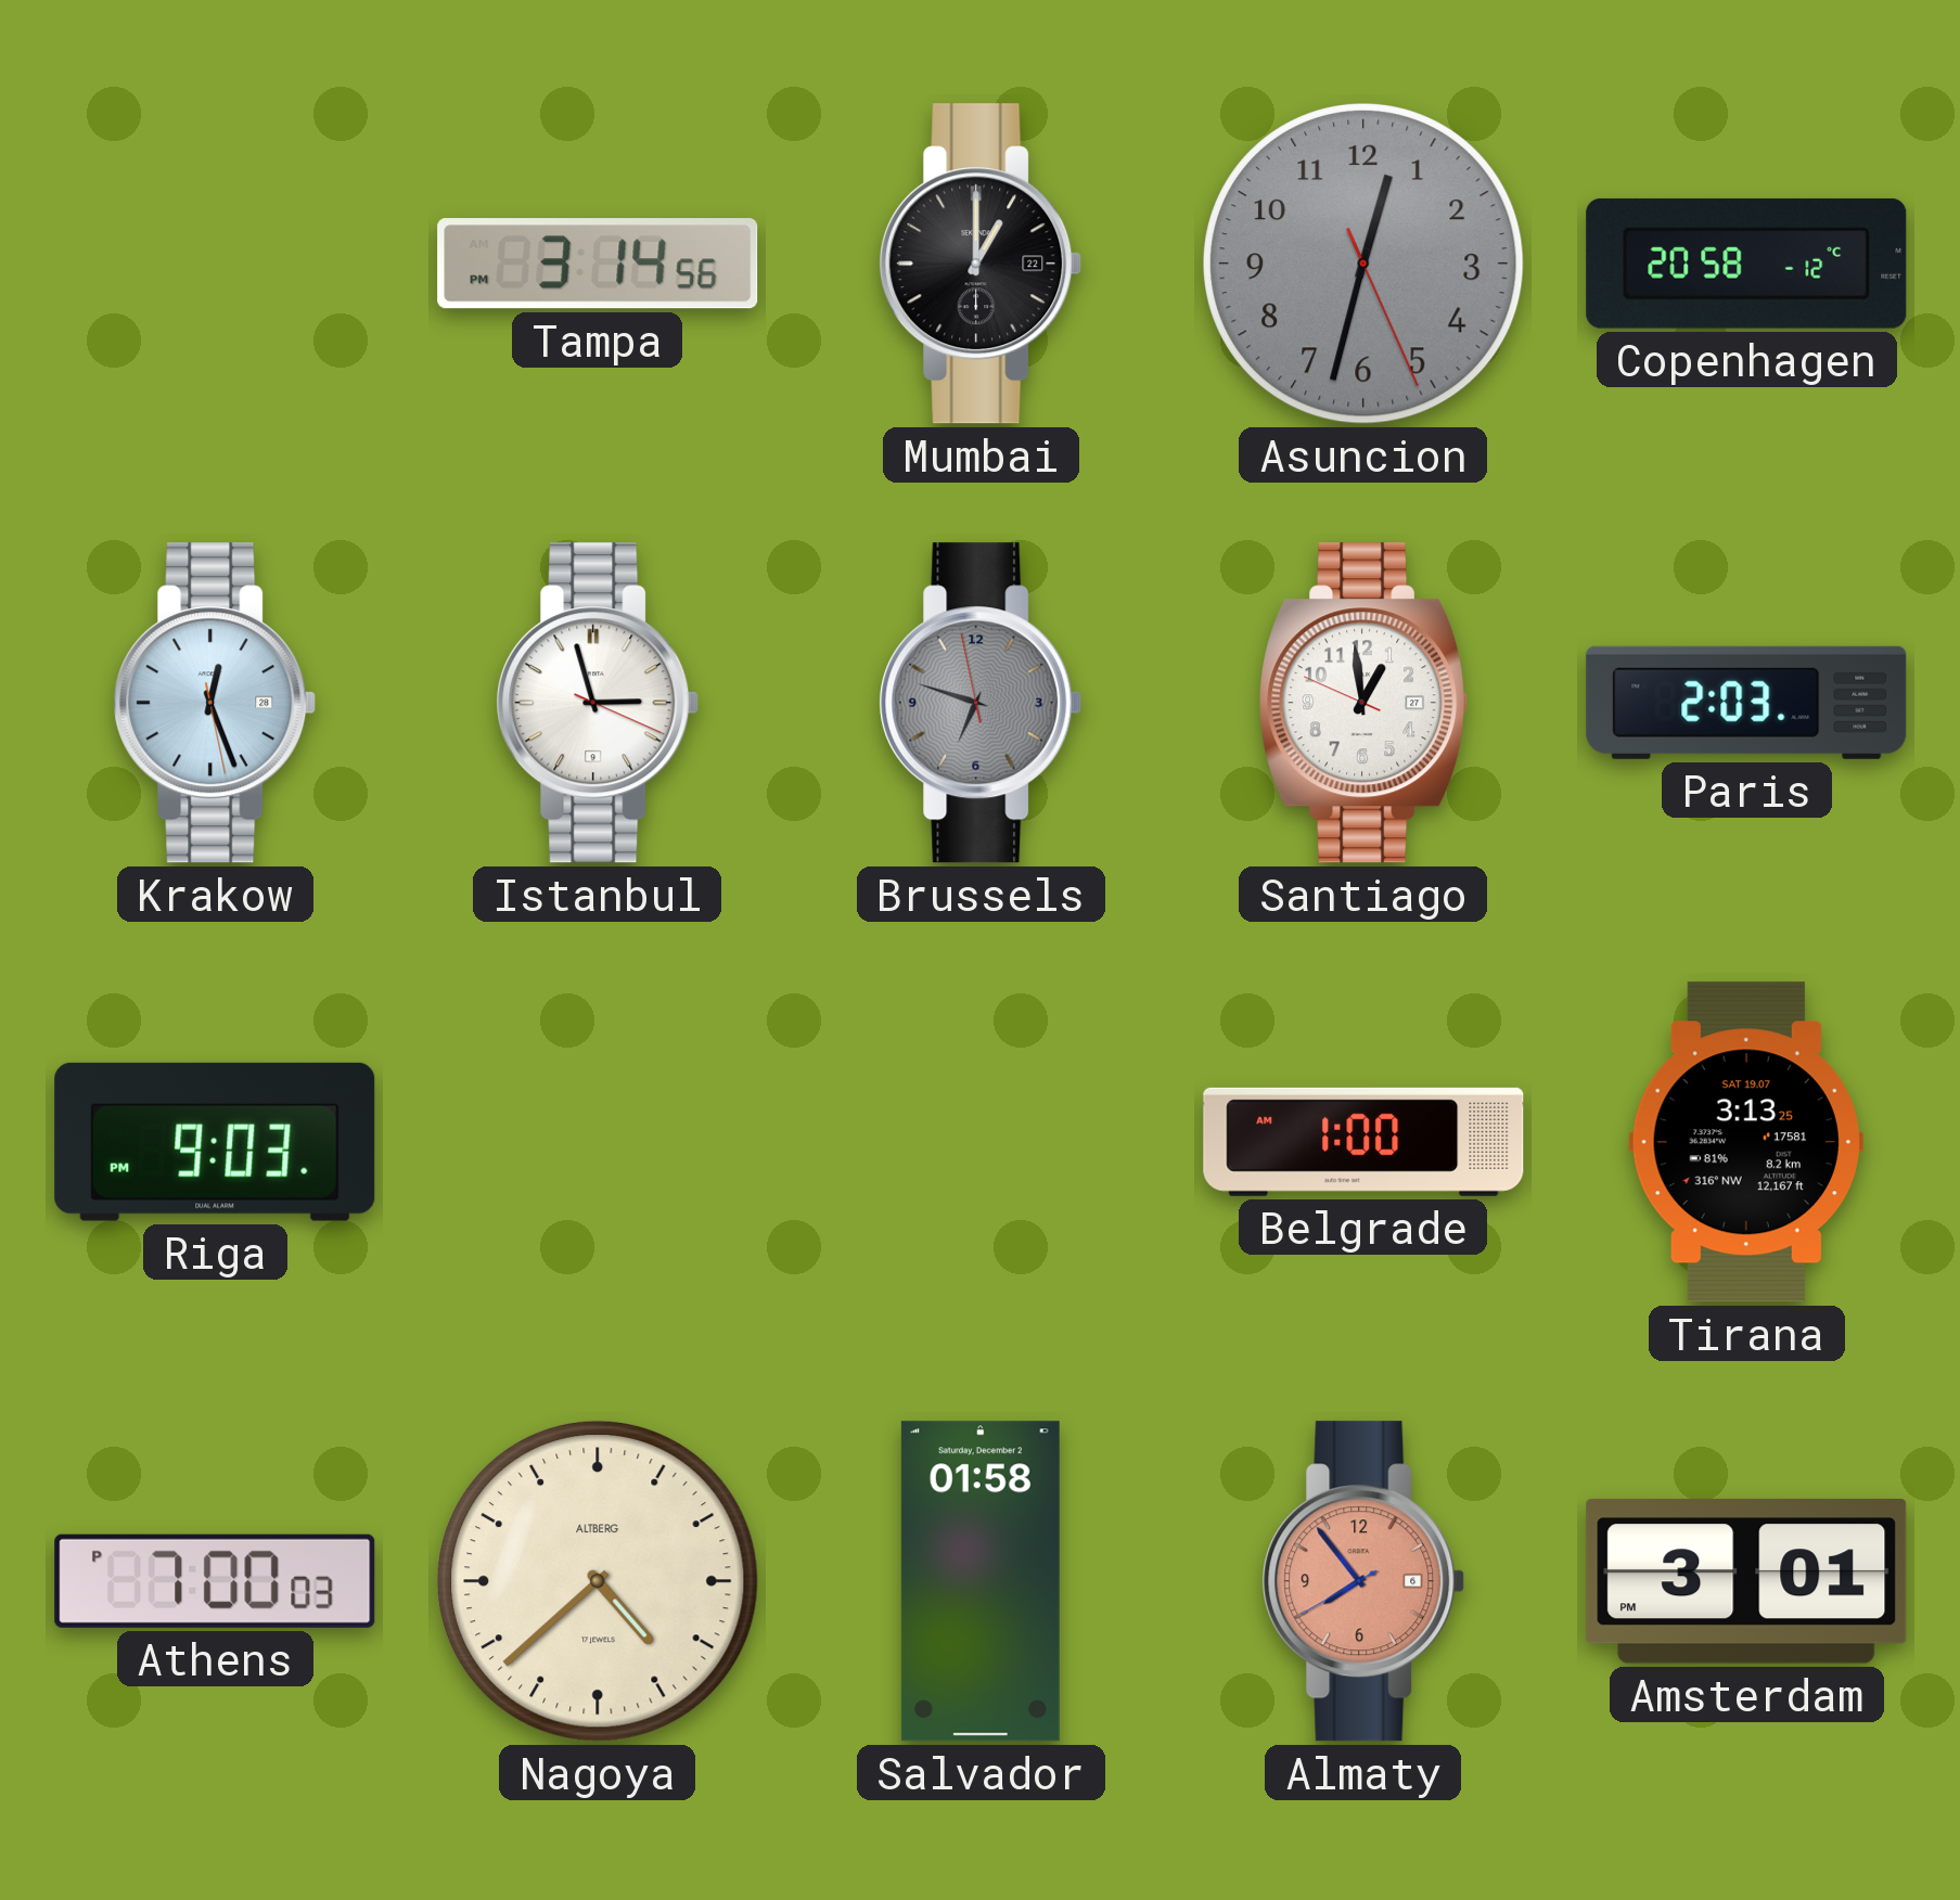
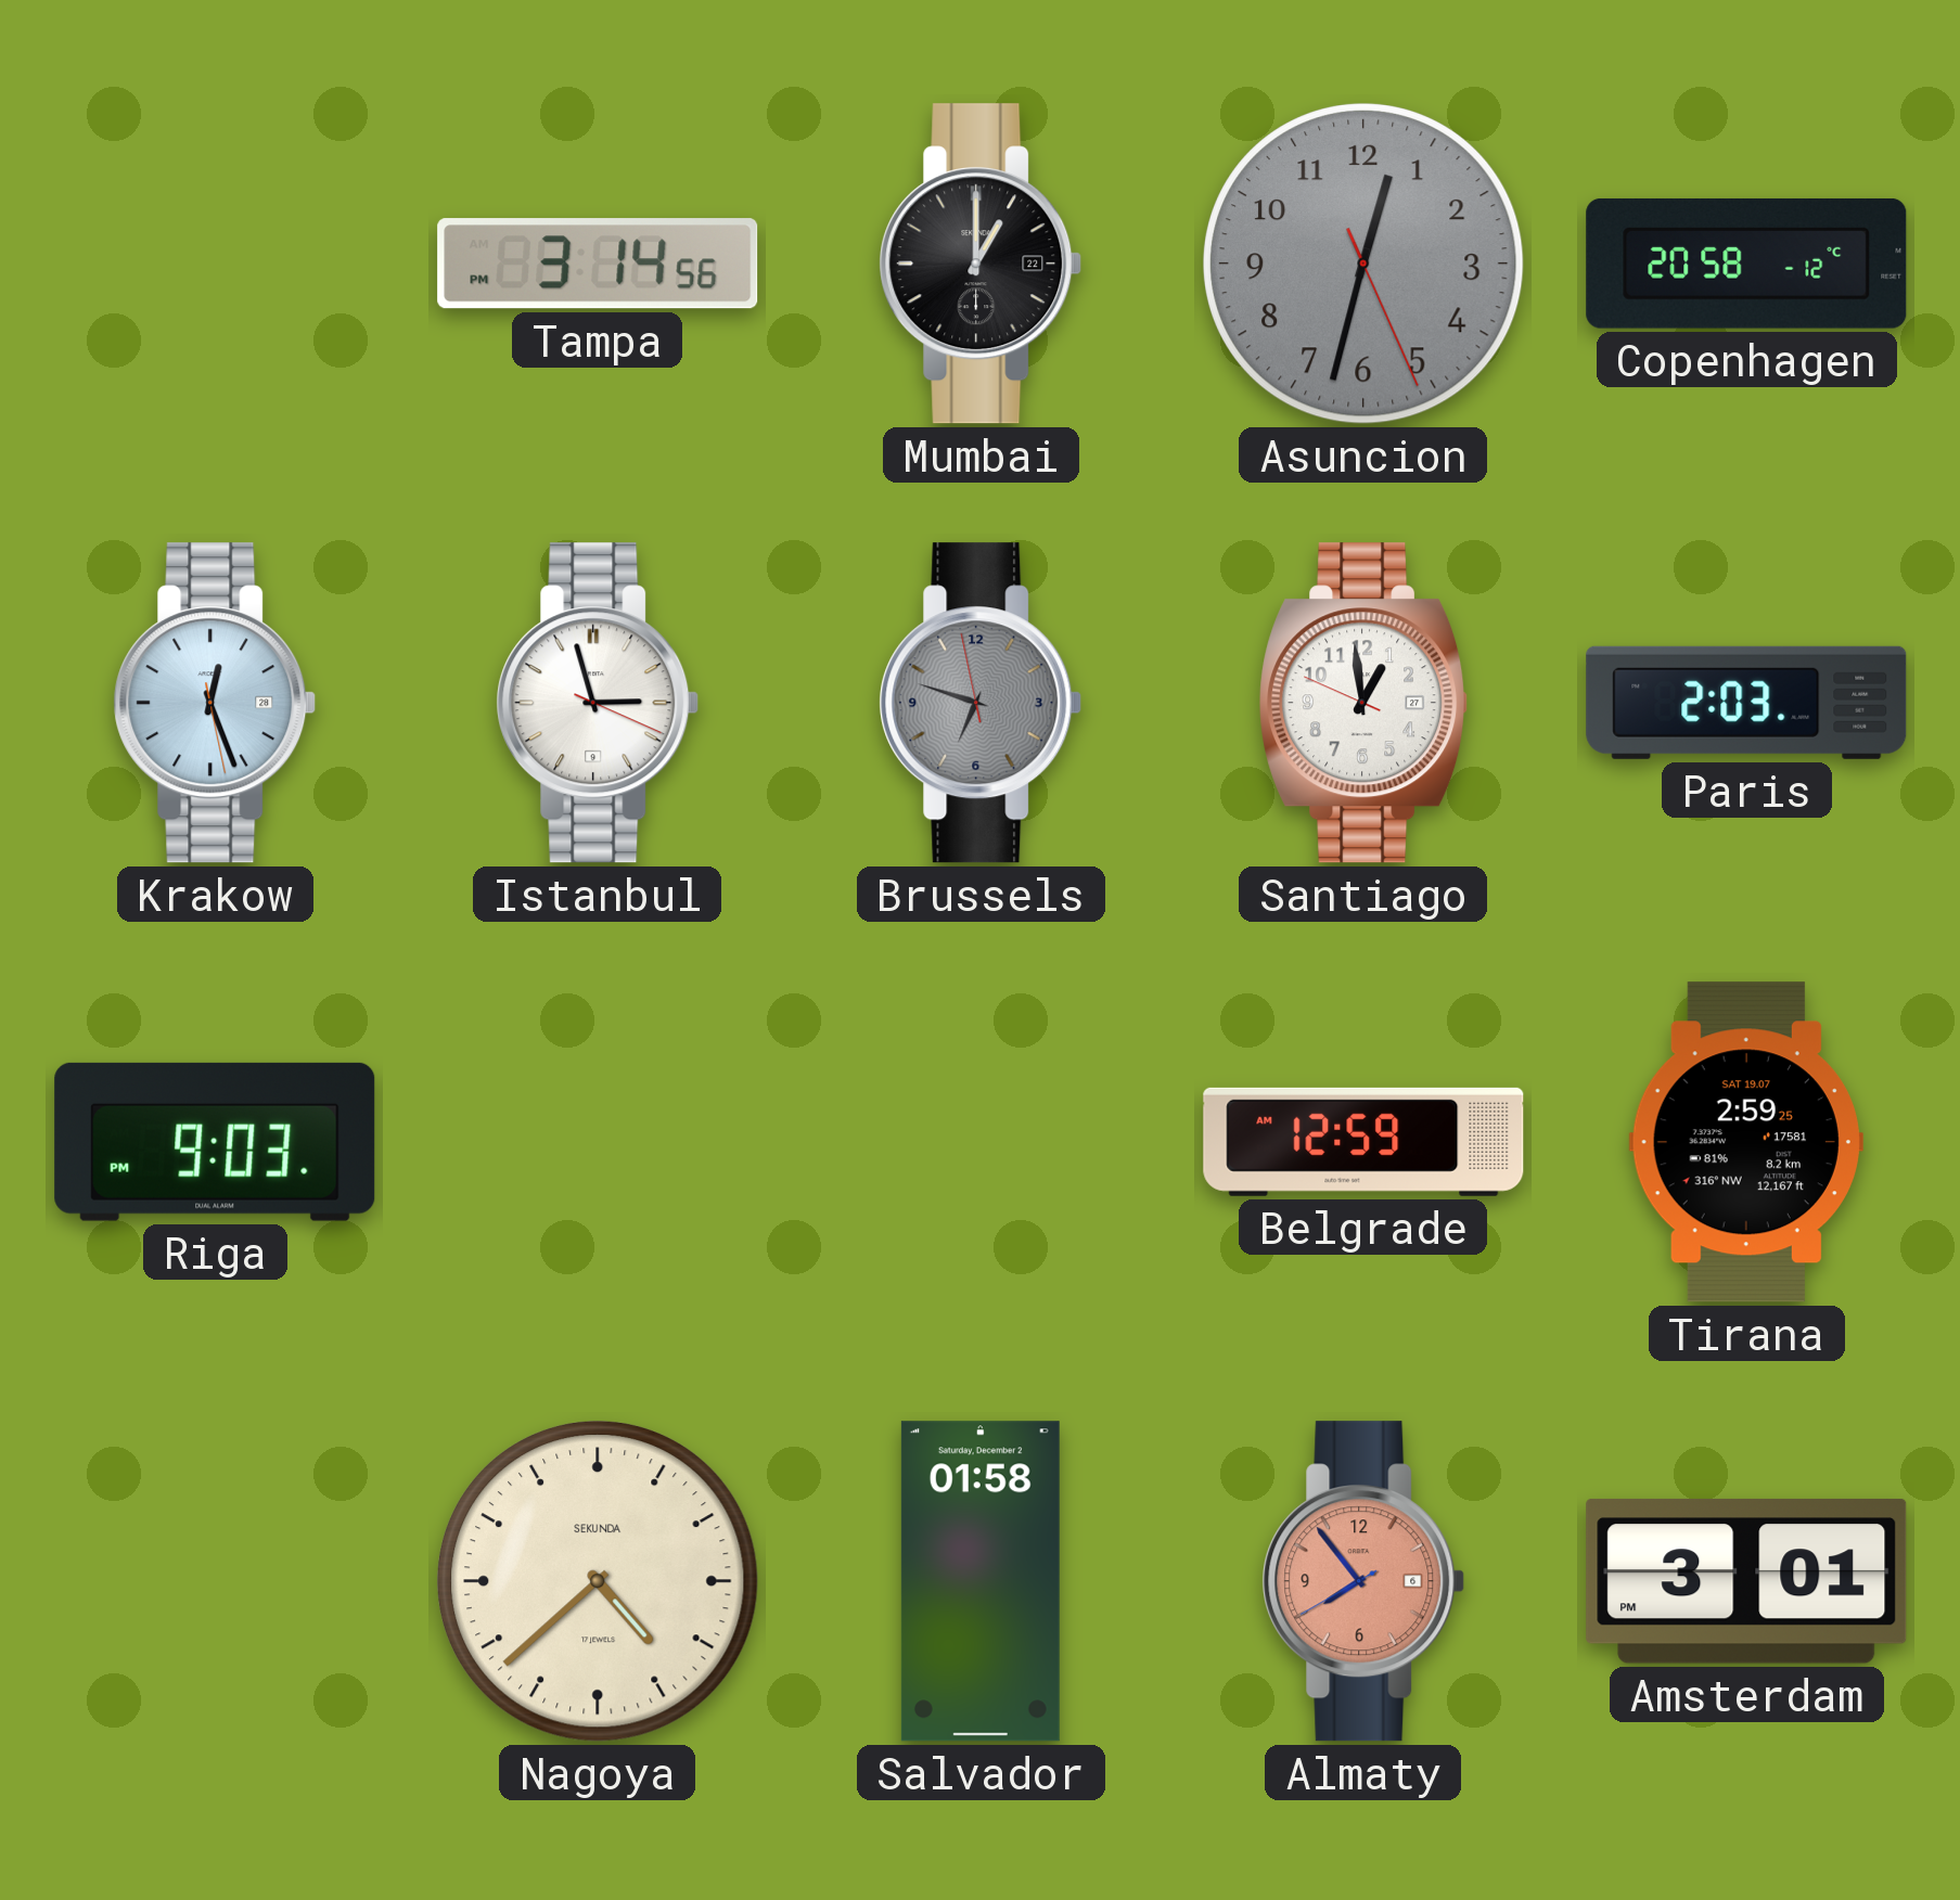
Belgrade: 1:00 -> 12:59
Tirana: 3:13 -> 2:59
Athens: 7:00 -> none
Nagoya brand: ALTBERG -> SEKUNDA
